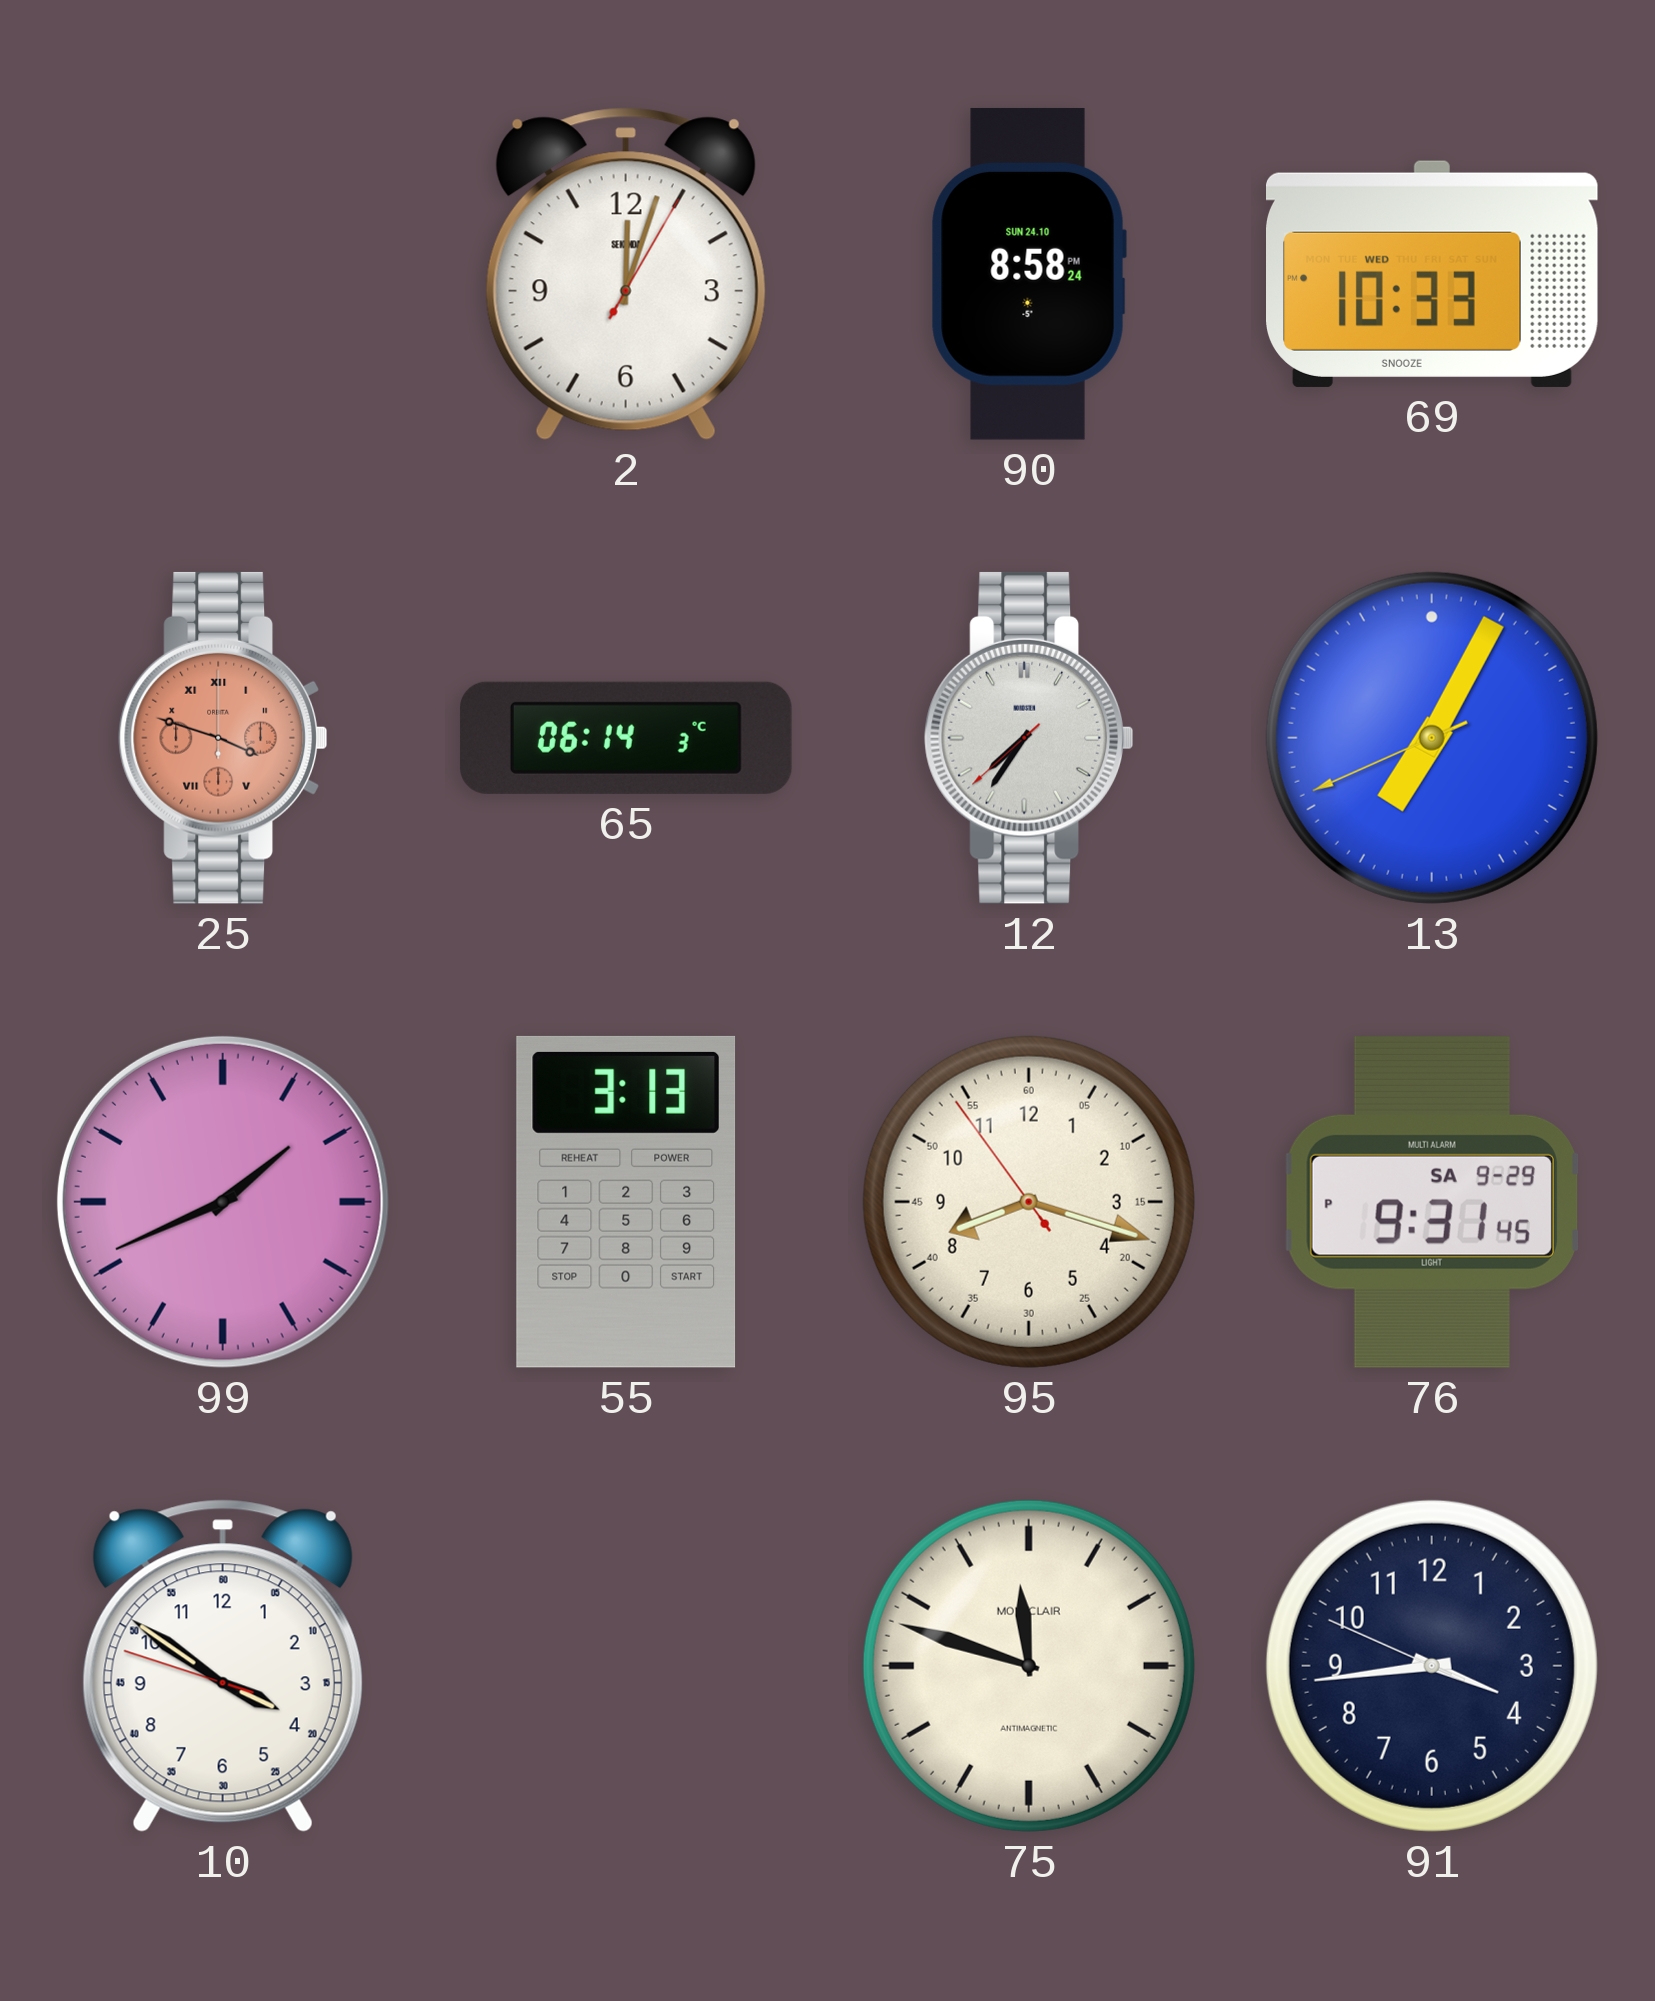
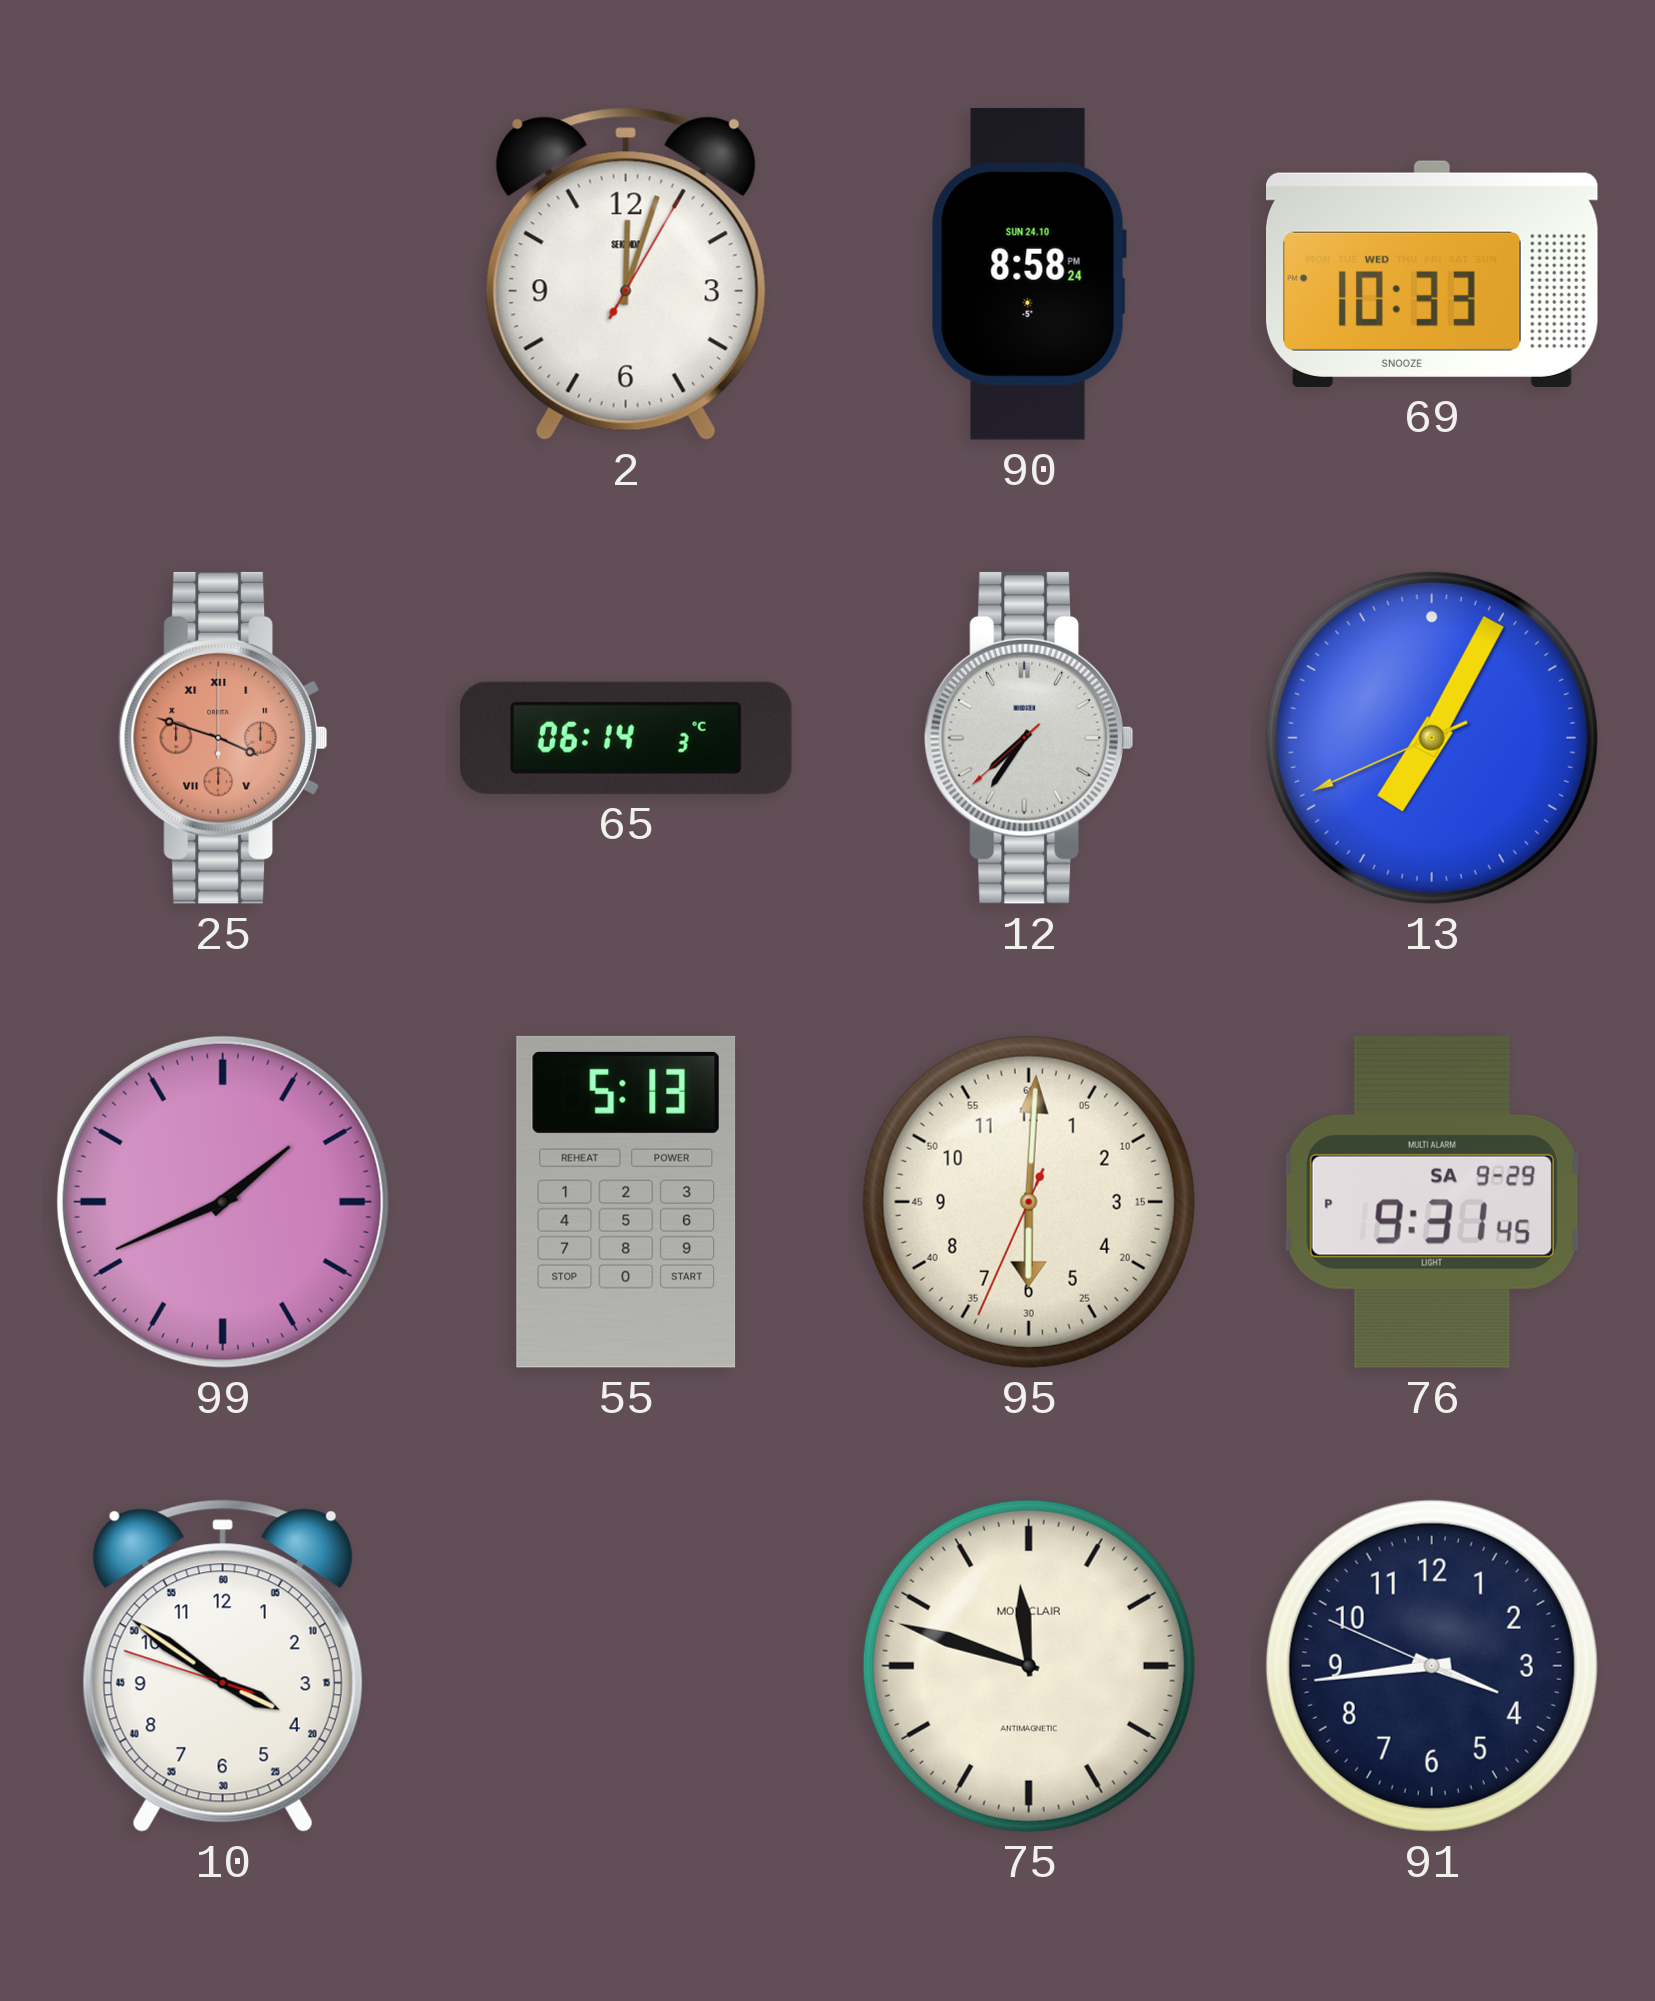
55: 3:13 -> 5:13
95: 8:17 -> 6:00
